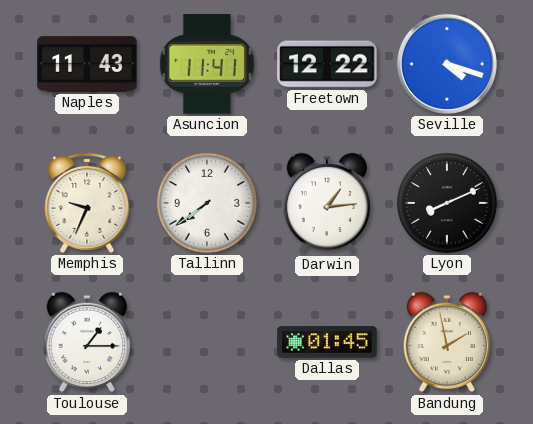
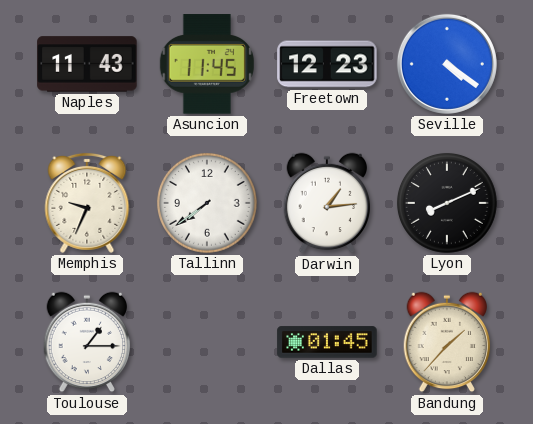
Asuncion: 11:41 -> 11:45
Freetown: 12:22 -> 12:23
Seville: 4:18 -> 4:21
Bandung: 1:58 -> 1:37
